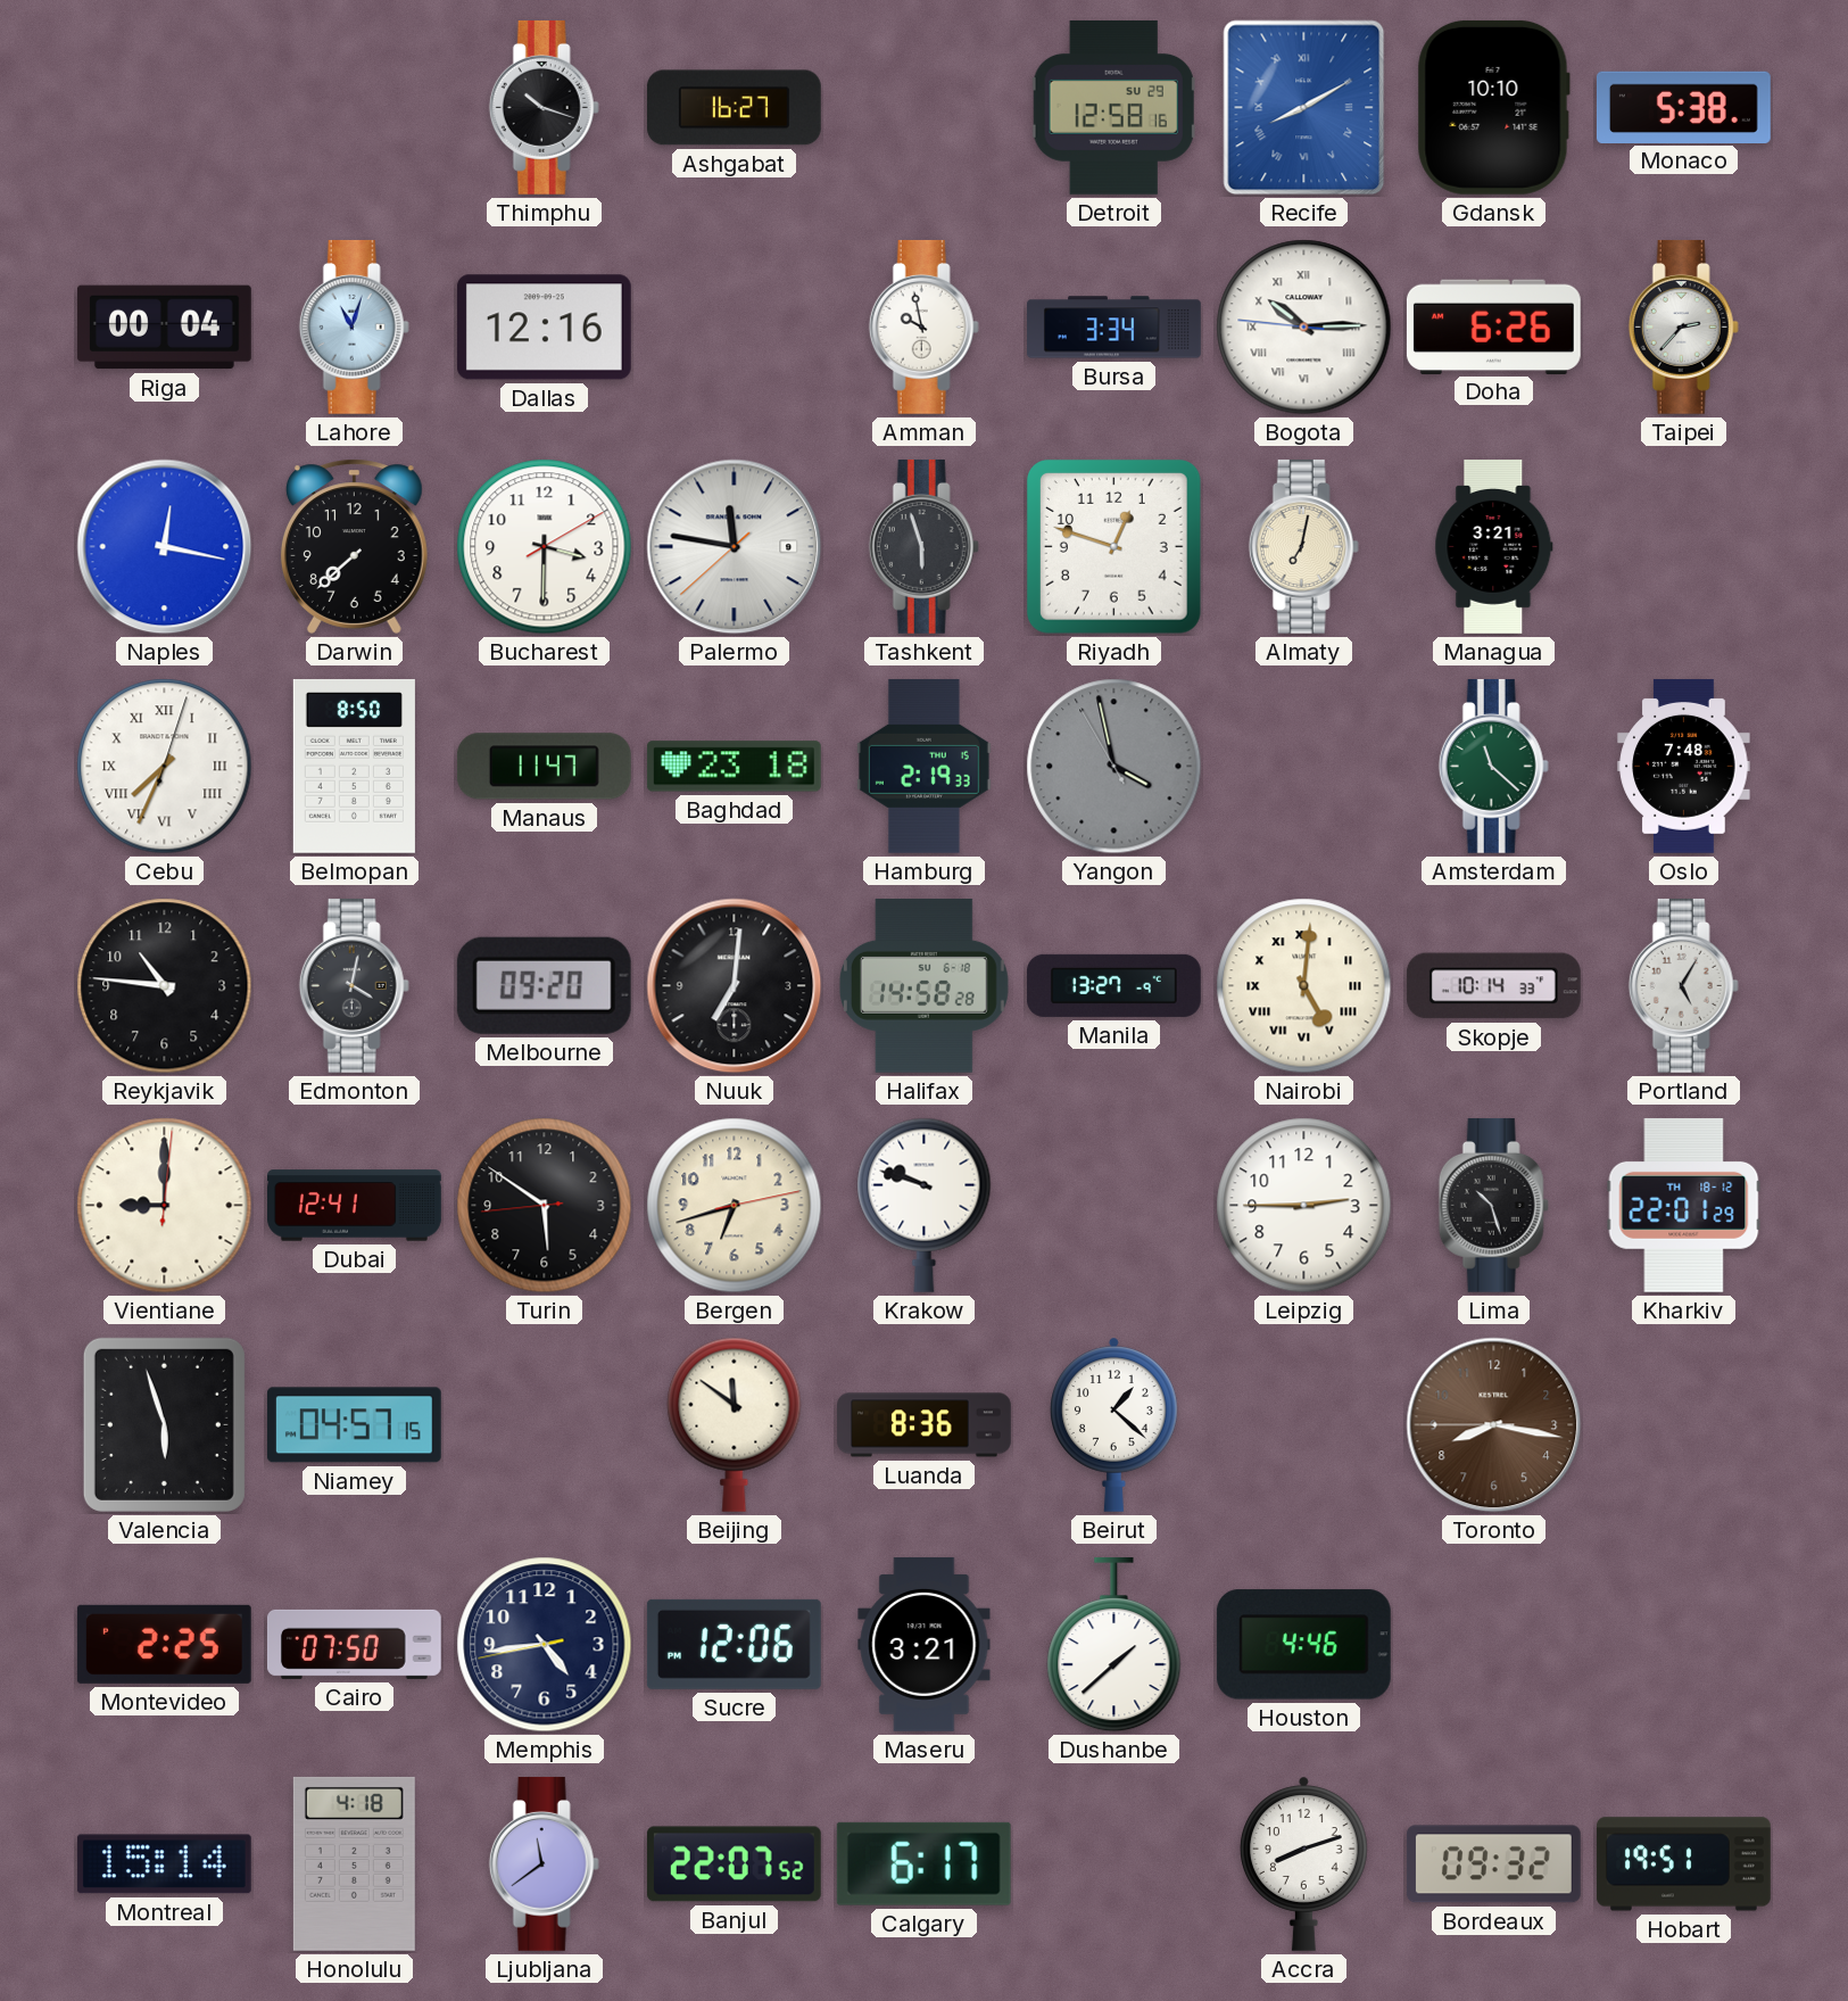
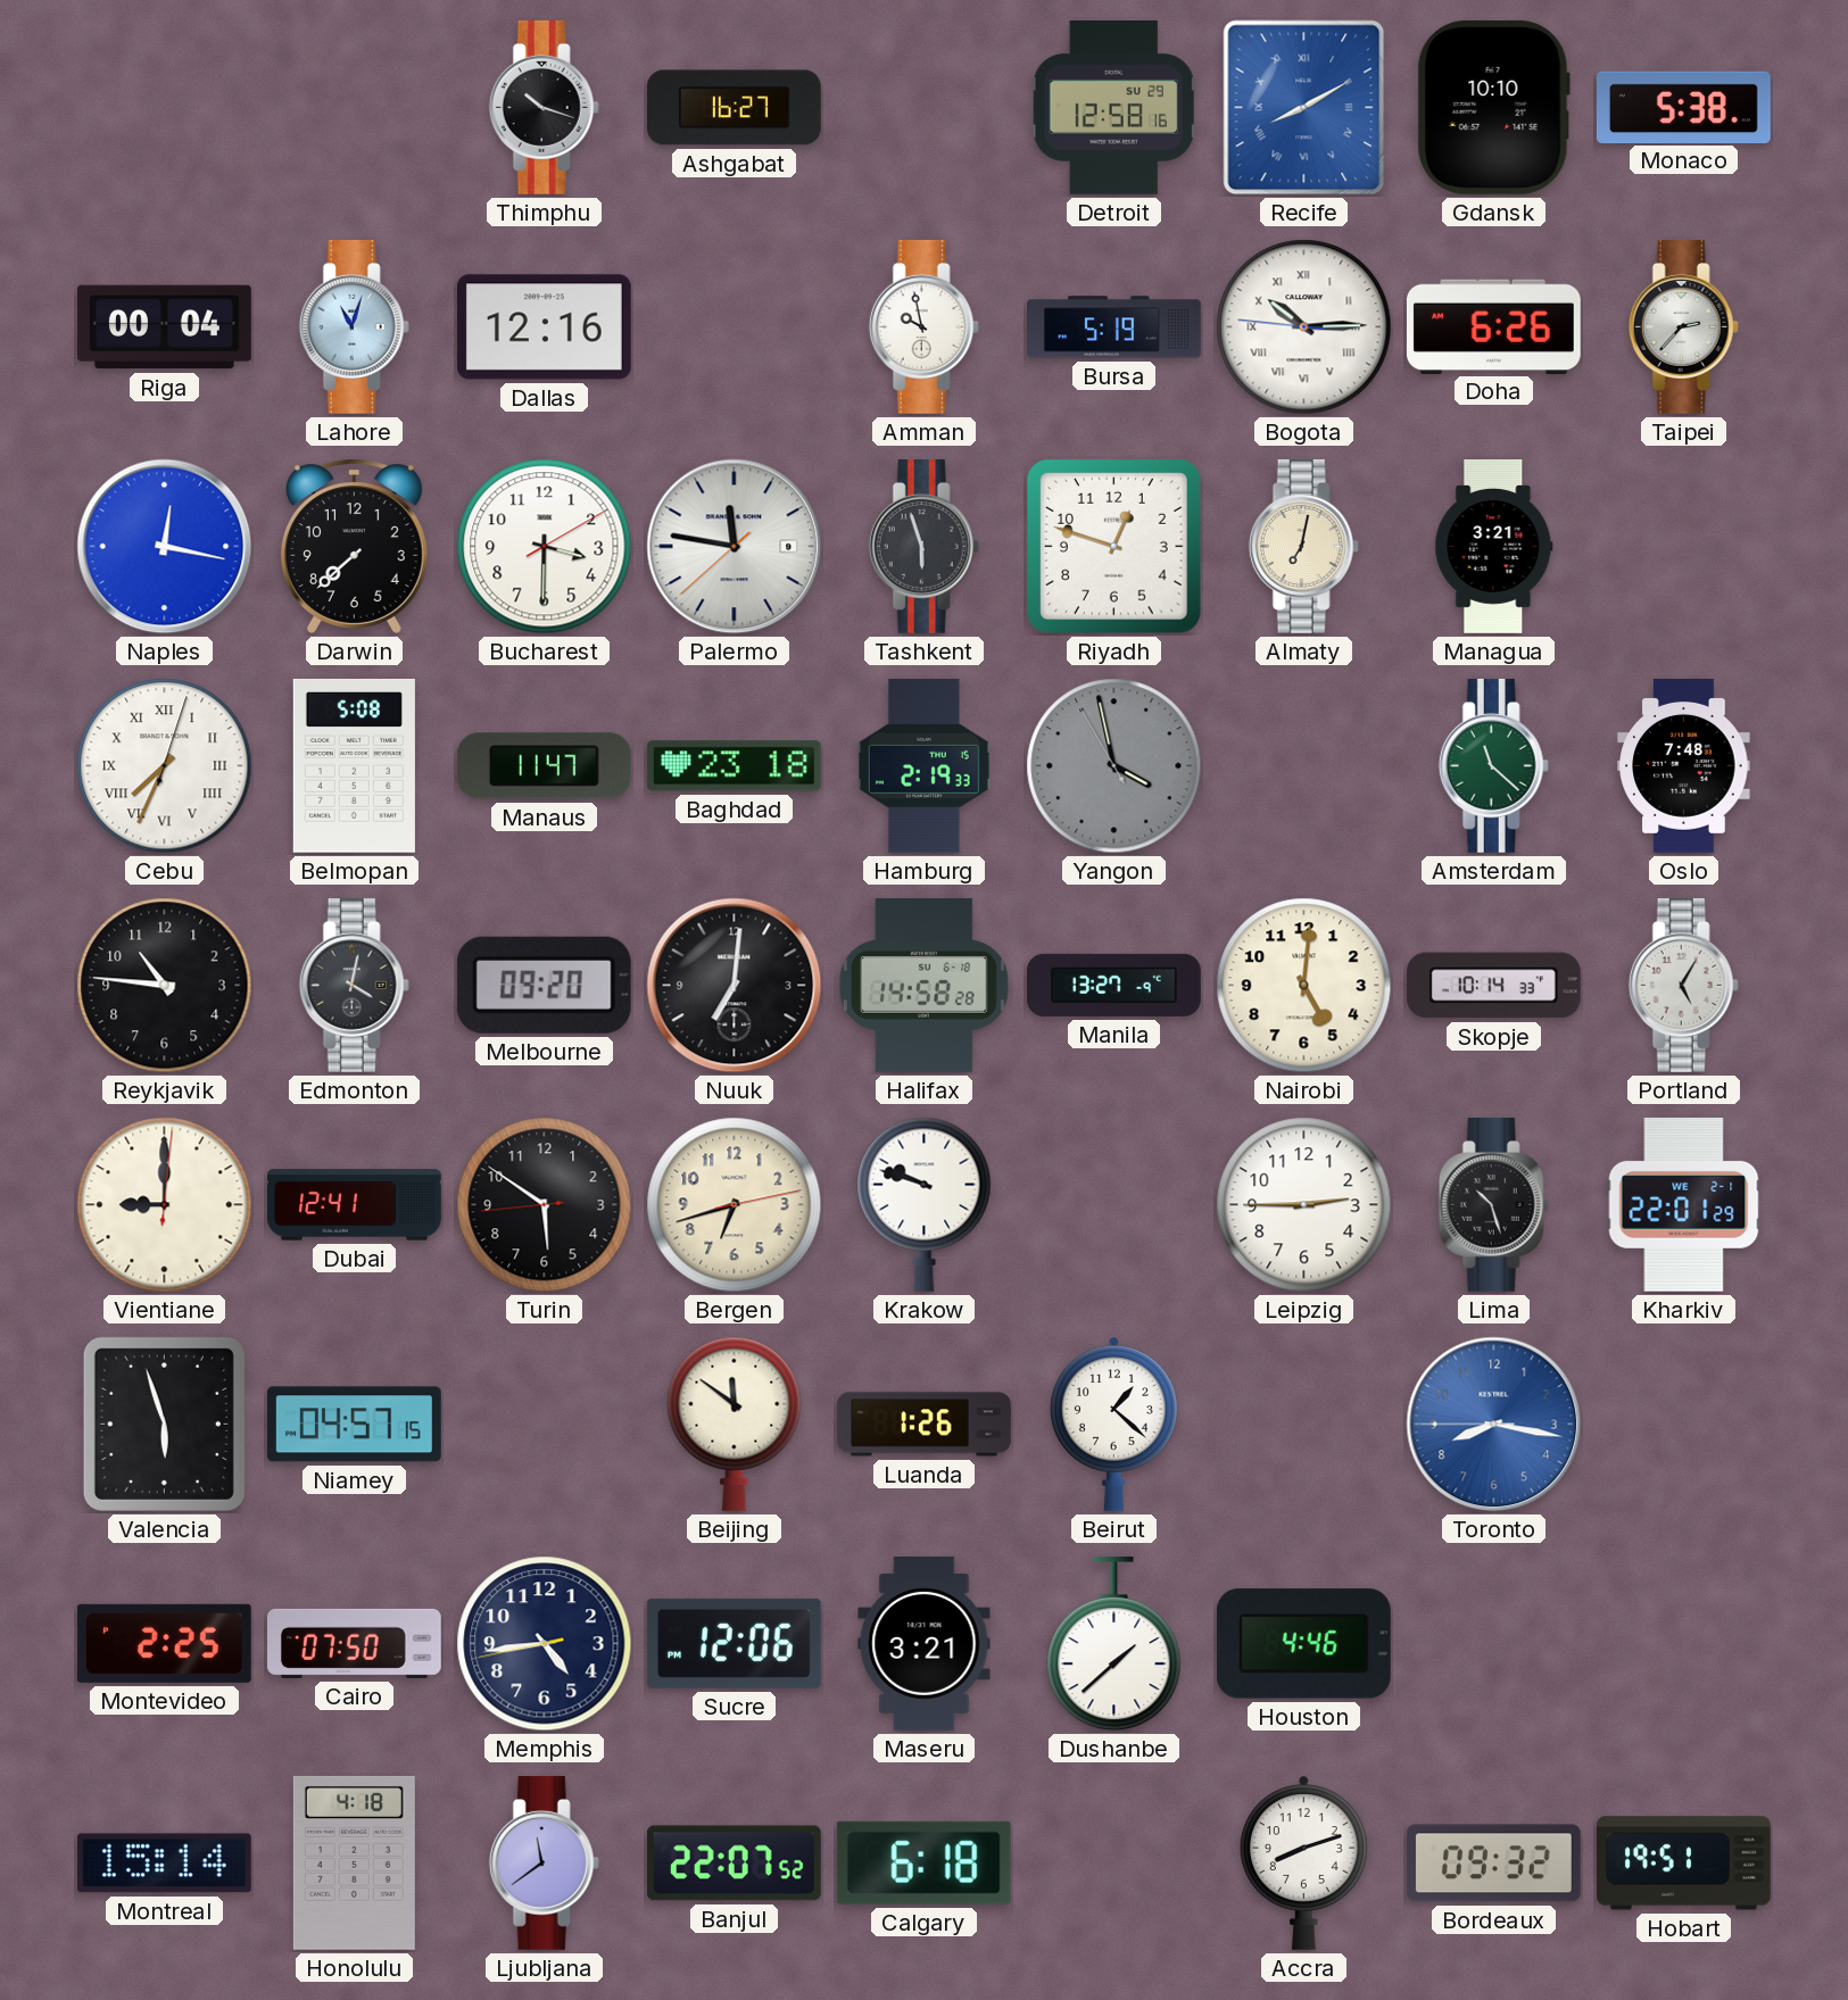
Bursa: 3:34 -> 5:19
Belmopan: 8:50 -> 5:08
Nairobi numerals: Roman -> Arabic
Kharkiv date: TH 18-12 -> WE 2-1
Luanda: 8:36 -> 1:26
Toronto dial: brown -> blue
Calgary: 6:17 -> 6:18
